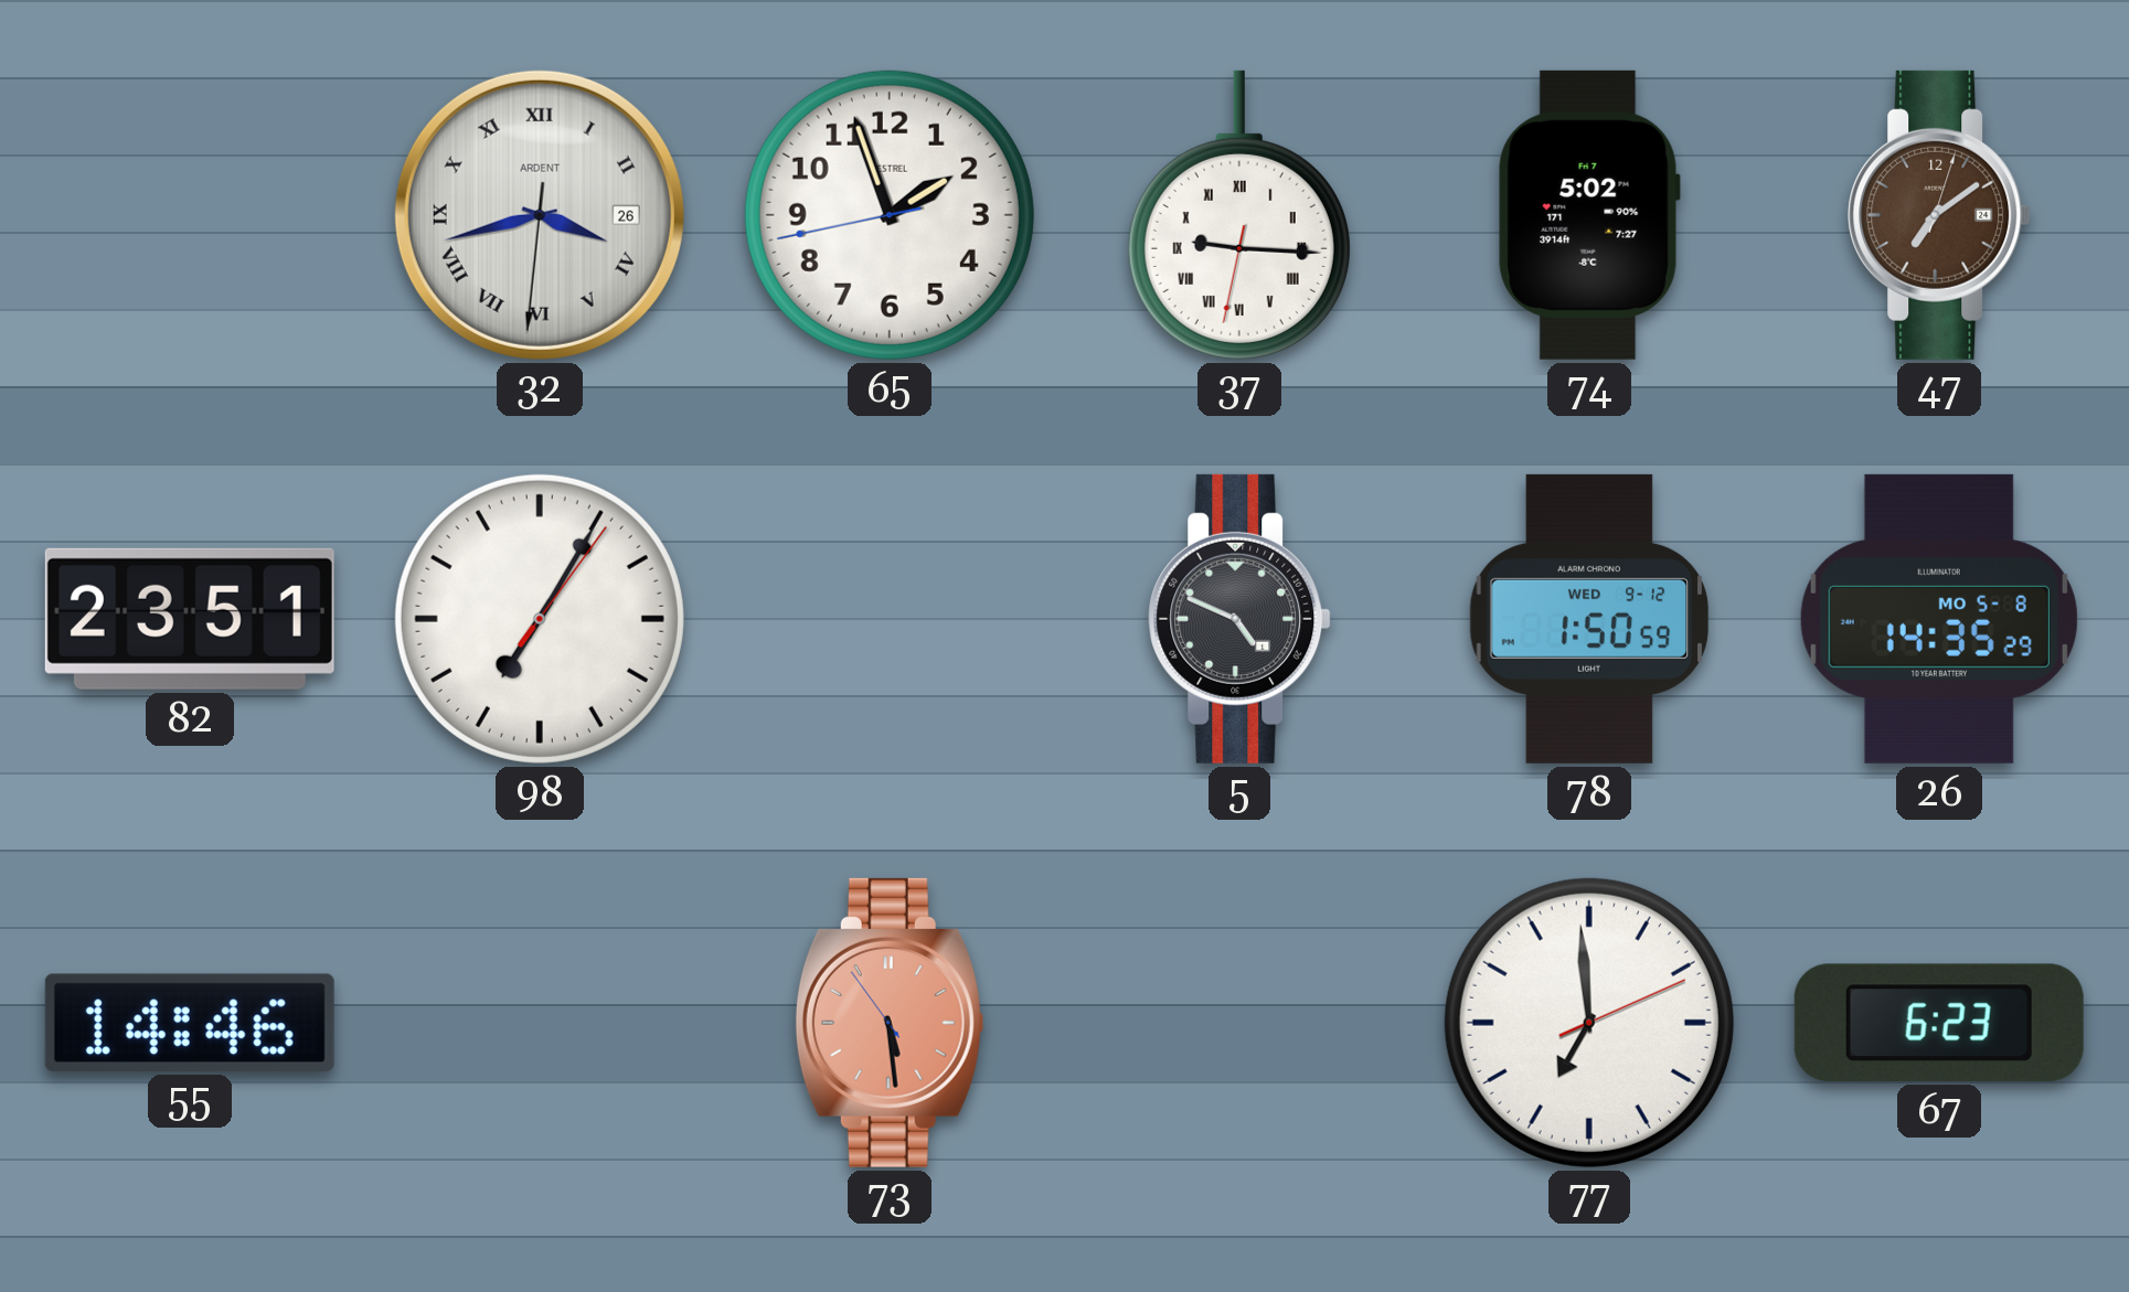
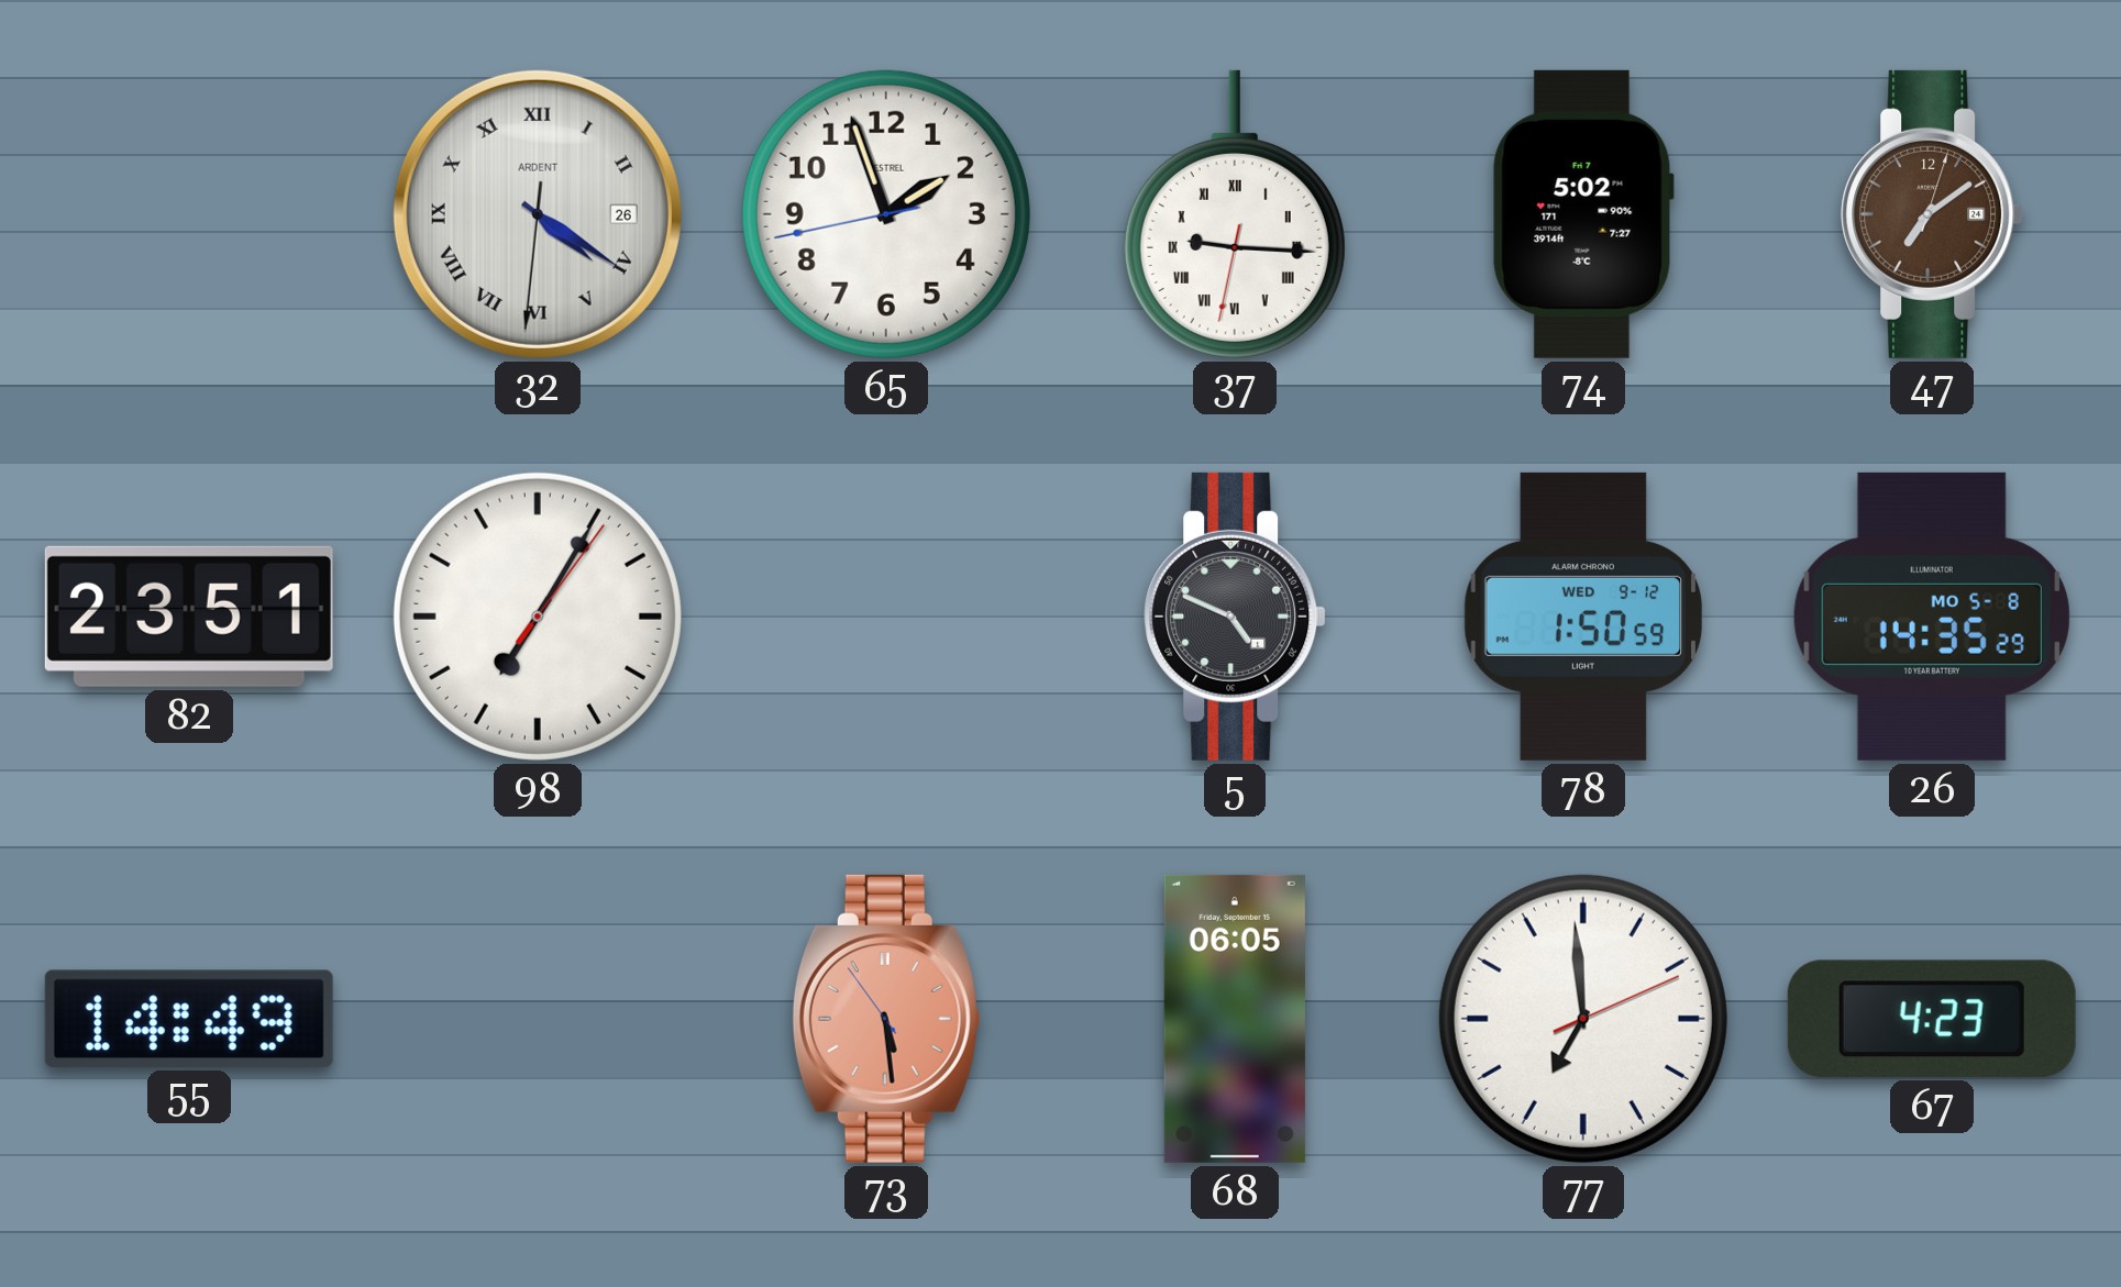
32: 3:42 -> 4:20
55: 14:46 -> 14:49
68: none -> 06:05
67: 6:23 -> 4:23
